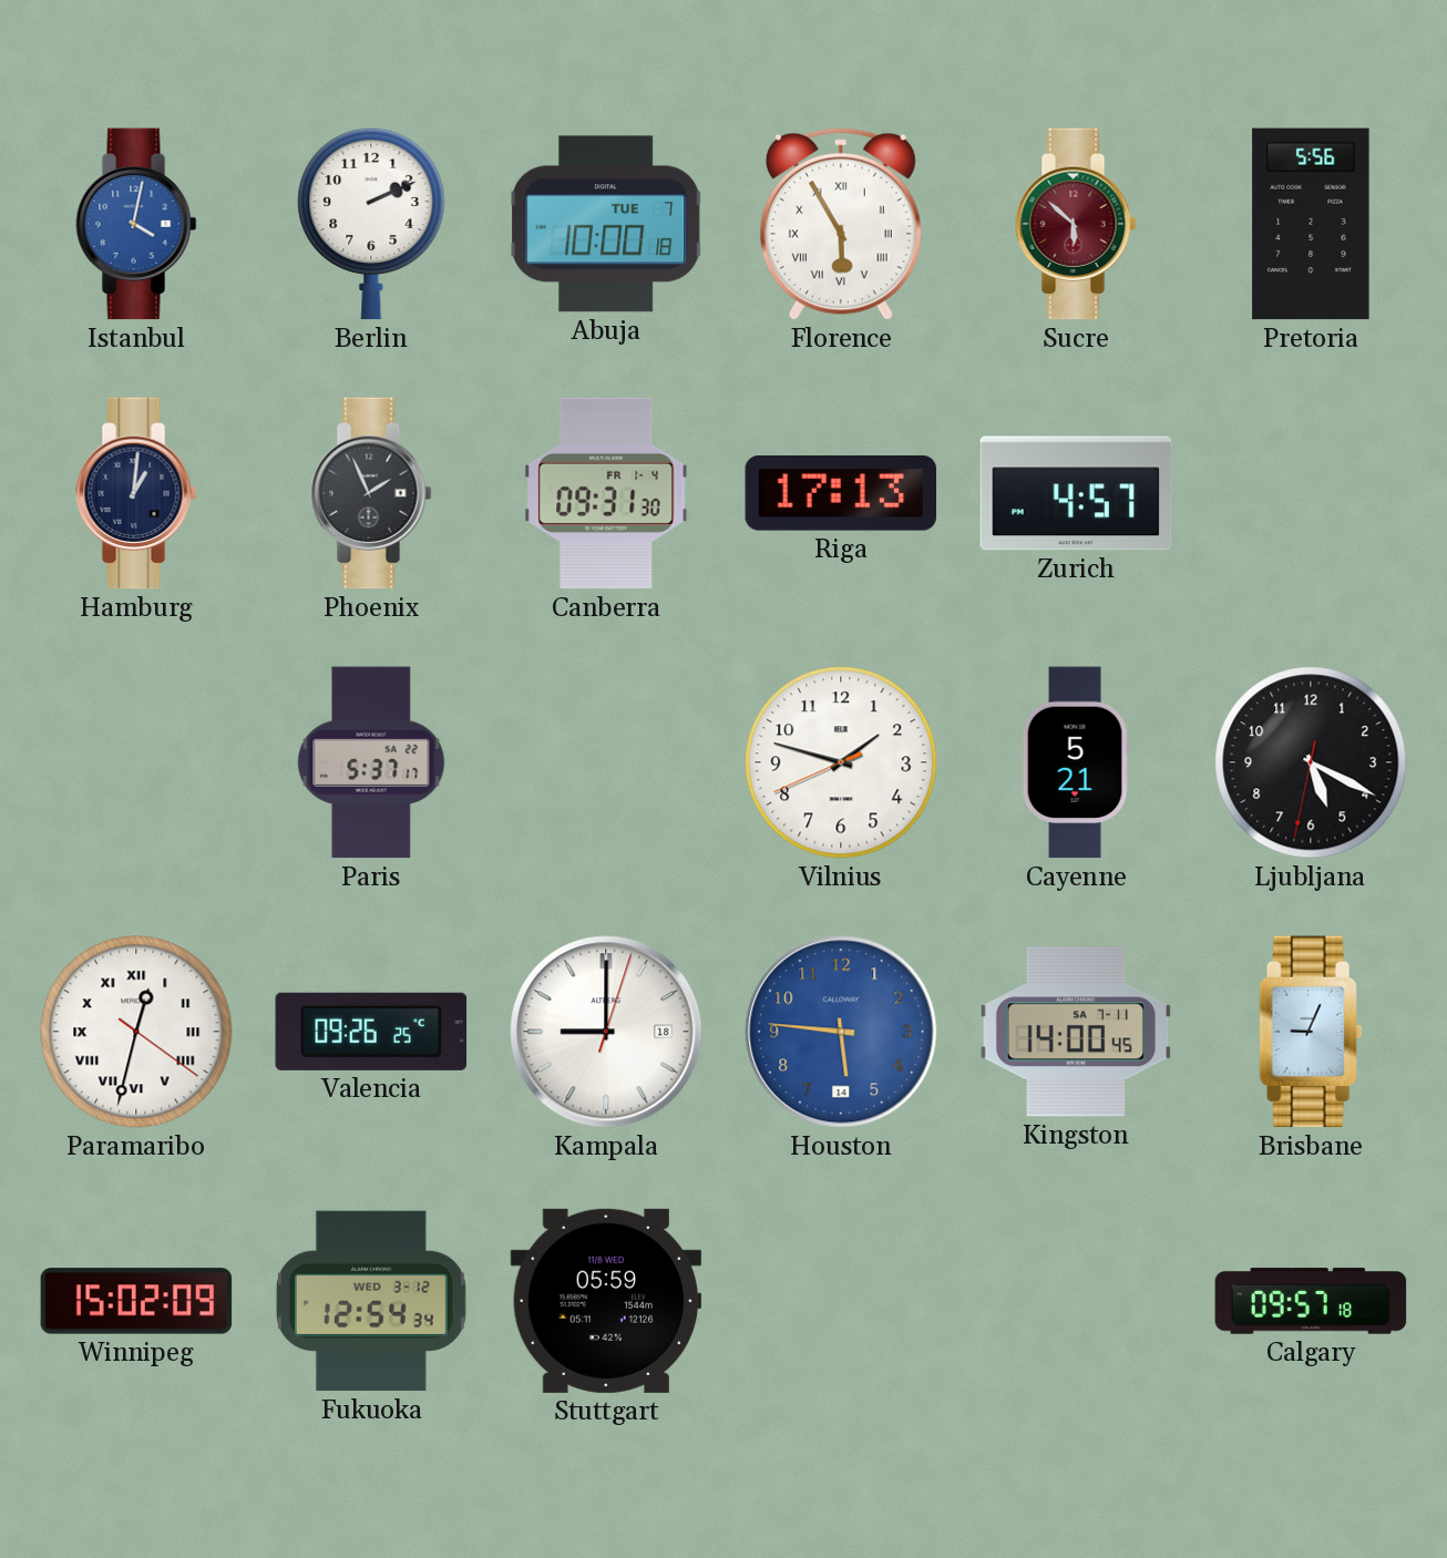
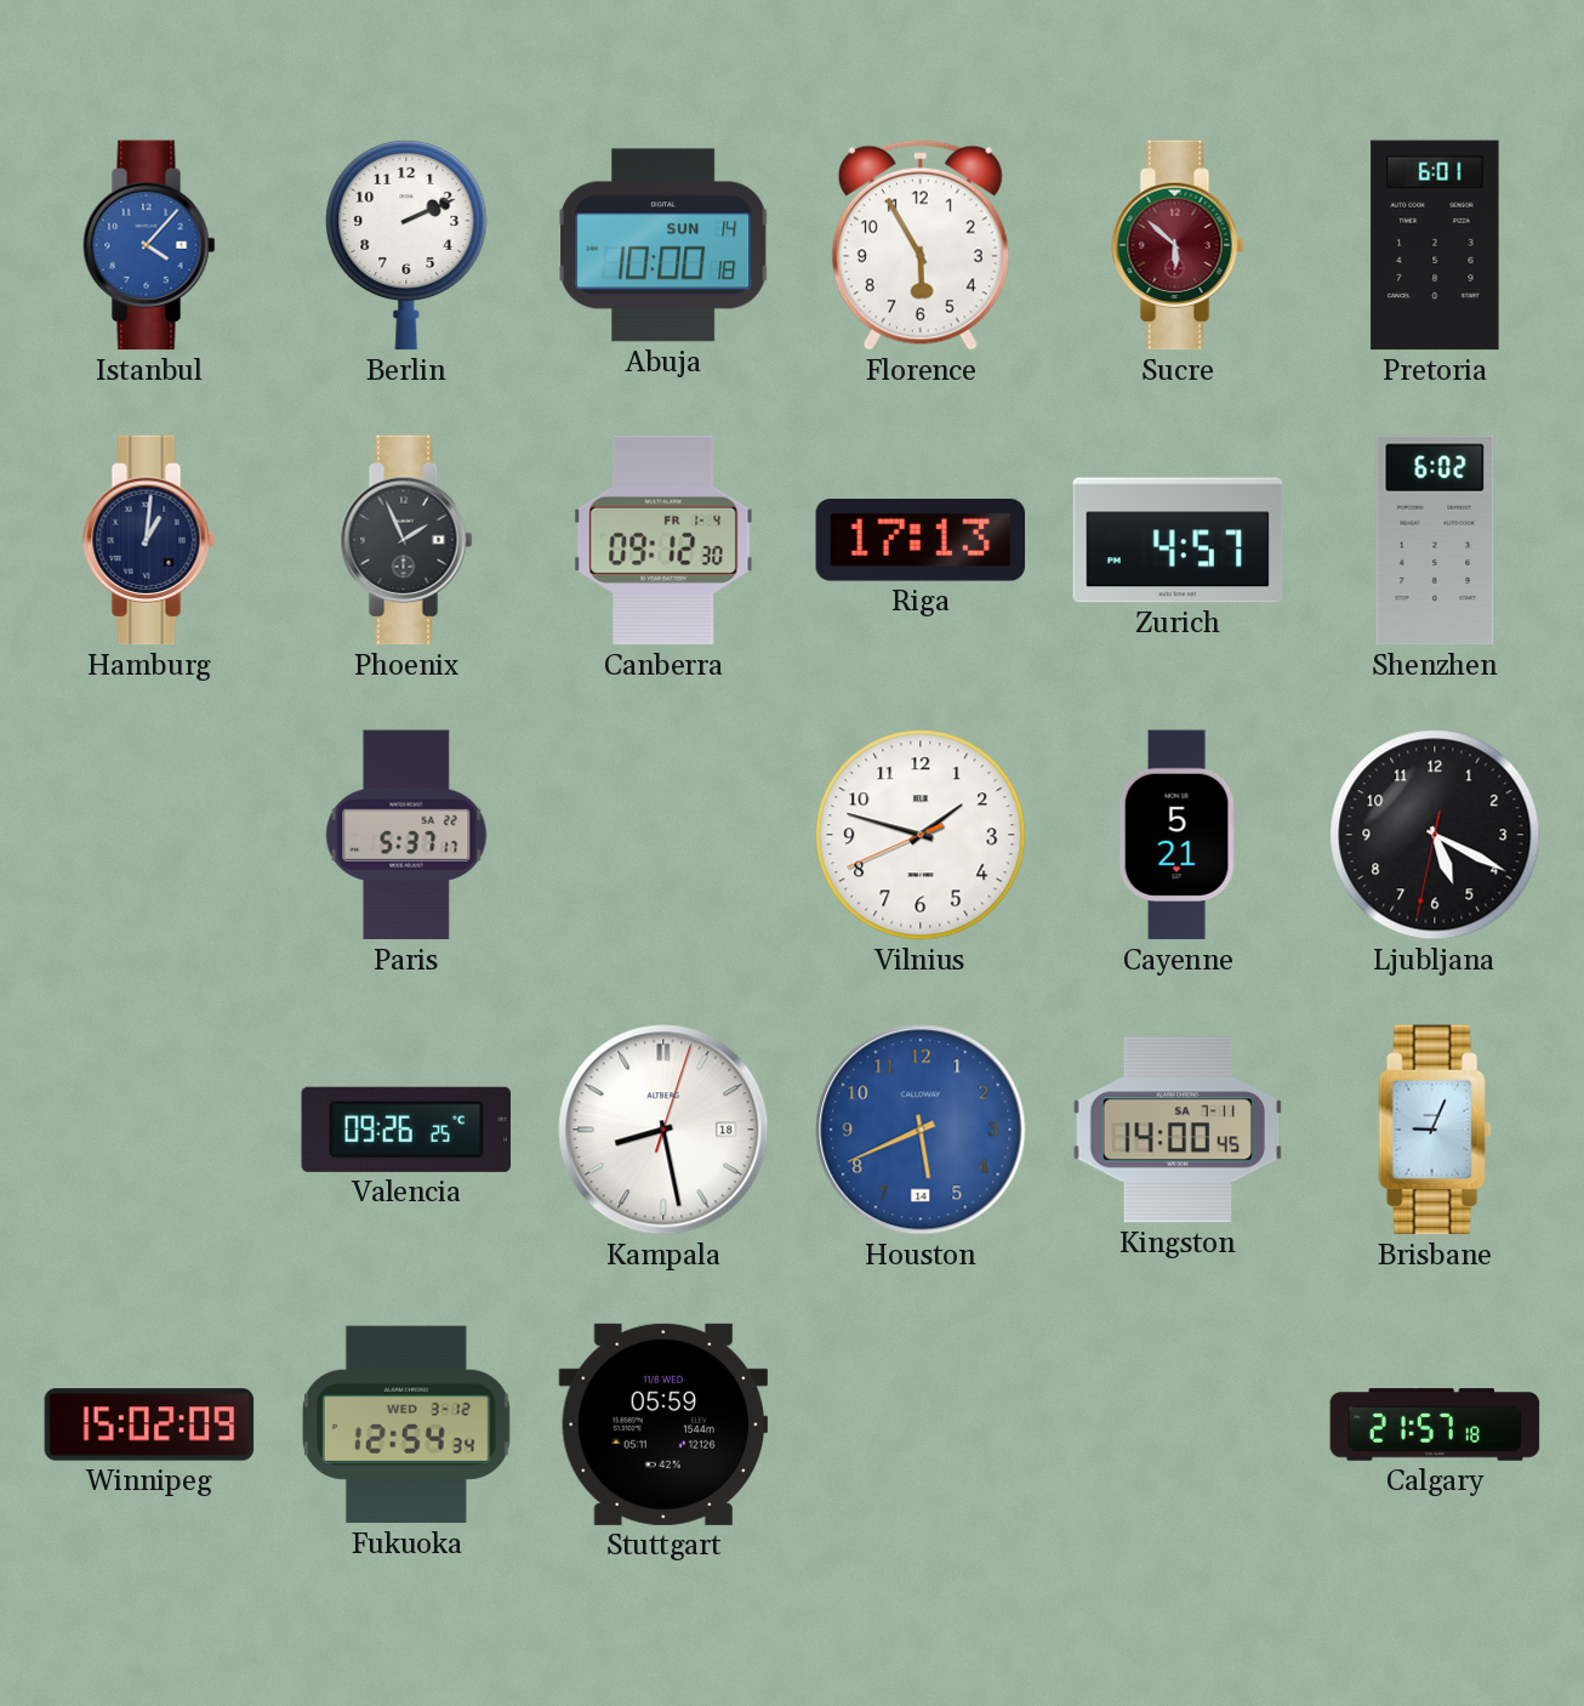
Istanbul: 4:02 -> 4:07
Abuja date: TUE 7 -> SUN 14
Florence numerals: Roman -> Arabic
Pretoria: 5:56 -> 6:01
Canberra: 09:31 -> 09:12
Shenzhen: none -> 6:02
Paramaribo: 12:32 -> none
Kampala: 9:00 -> 8:28
Houston: 5:46 -> 5:41
Calgary: 09:57 -> 21:57
